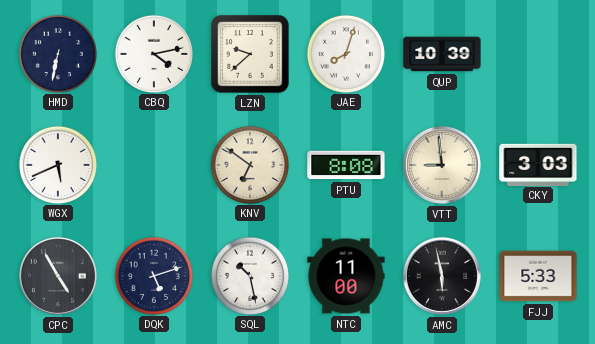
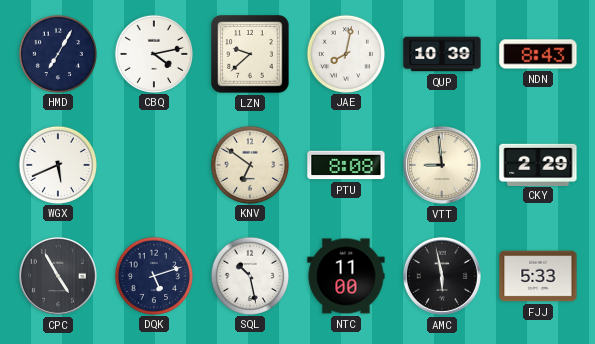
HMD: 6:32 -> 7:05
JAE: 8:03 -> 8:02
NDN: none -> 8:43
CKY: 3:03 -> 2:29
